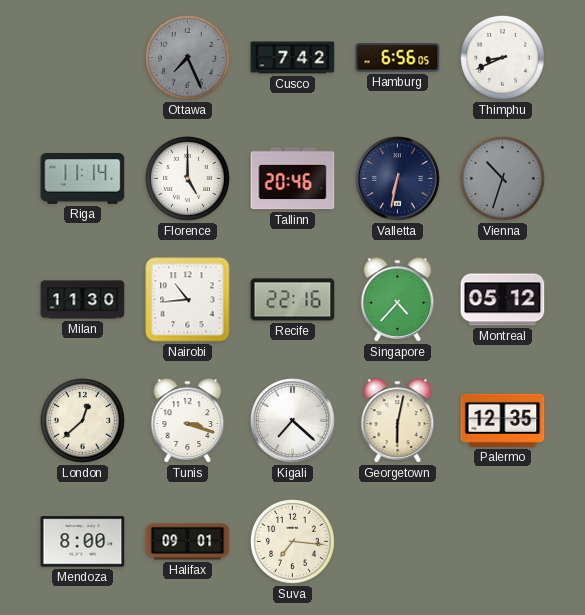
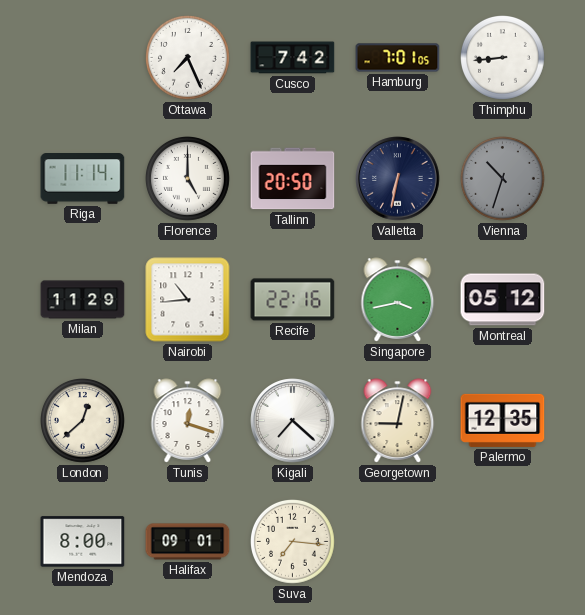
Ottawa dial: grey -> white
Hamburg: 6:56 -> 7:01
Thimphu: 8:41 -> 8:44
Tallinn: 20:46 -> 20:50
Milan: 11:30 -> 11:29
Singapore: 4:37 -> 3:43
Tunis: 3:18 -> 12:18
Georgetown: 6:02 -> 9:02
